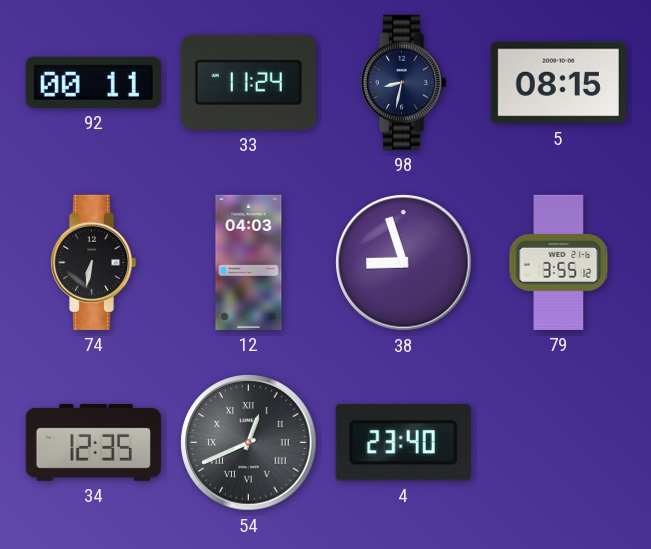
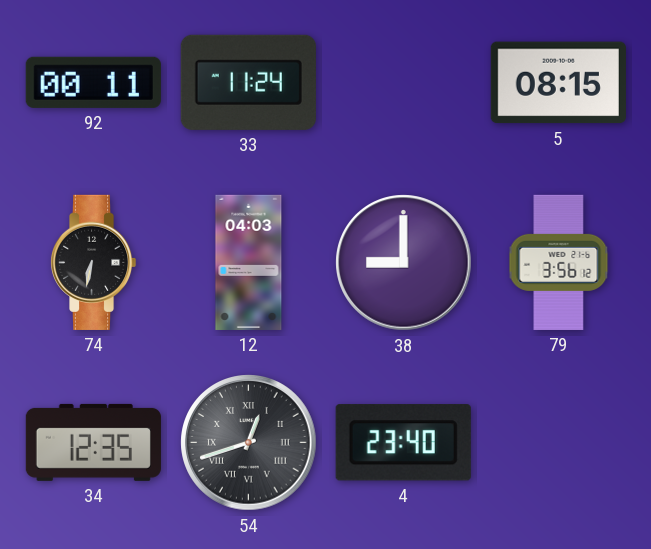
98: 8:32 -> none
38: 8:57 -> 9:00
79: 3:55 -> 3:56
54: 12:41 -> 12:42
